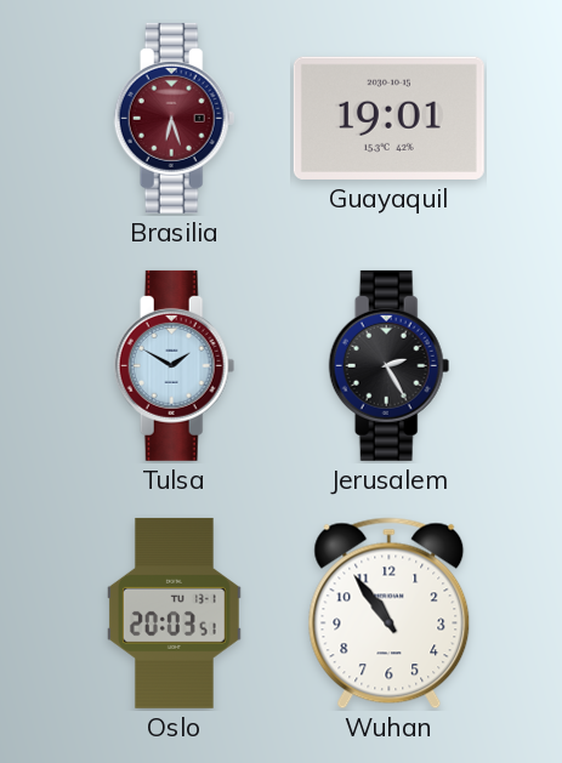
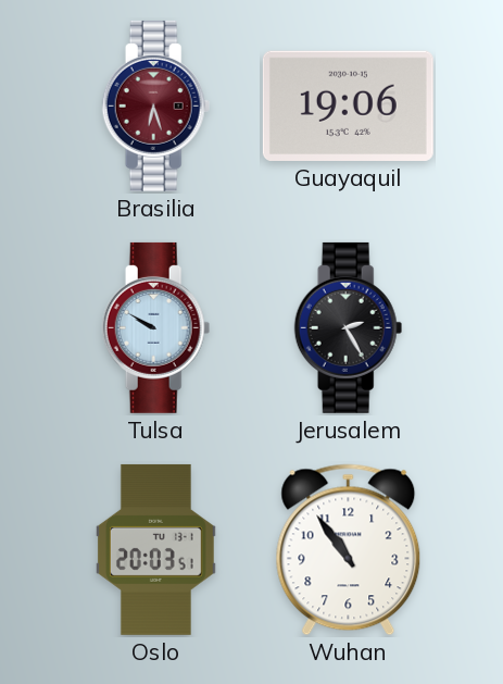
Guayaquil: 19:01 -> 19:06
Tulsa: 1:50 -> 9:50
